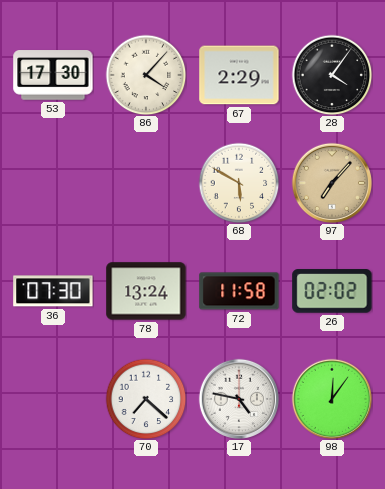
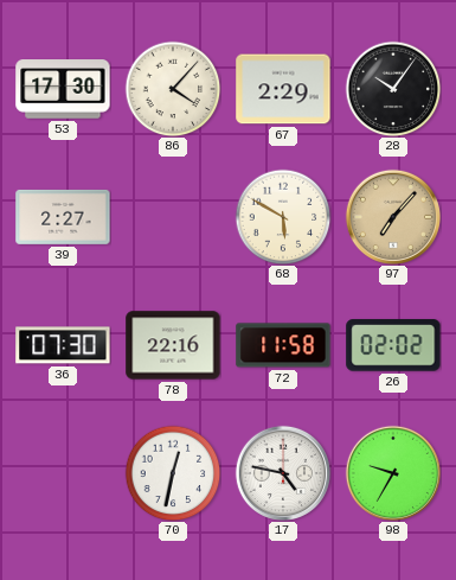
28: 4:06 -> 10:06
39: none -> 2:27
78: 13:24 -> 22:16
70: 7:22 -> 12:32
98: 12:06 -> 9:35
